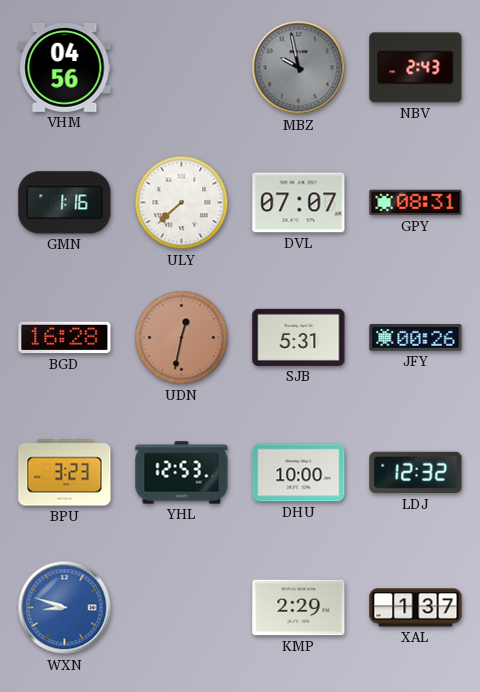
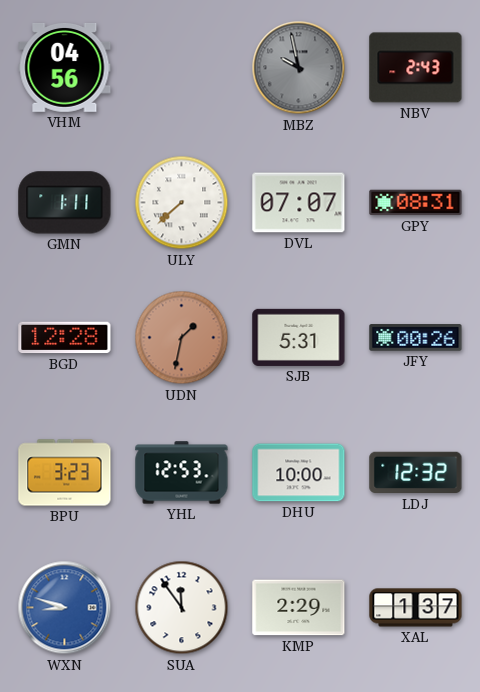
GMN: 1:16 -> 1:11
BGD: 16:28 -> 12:28
UDN: 12:32 -> 1:32
SUA: none -> 11:54
